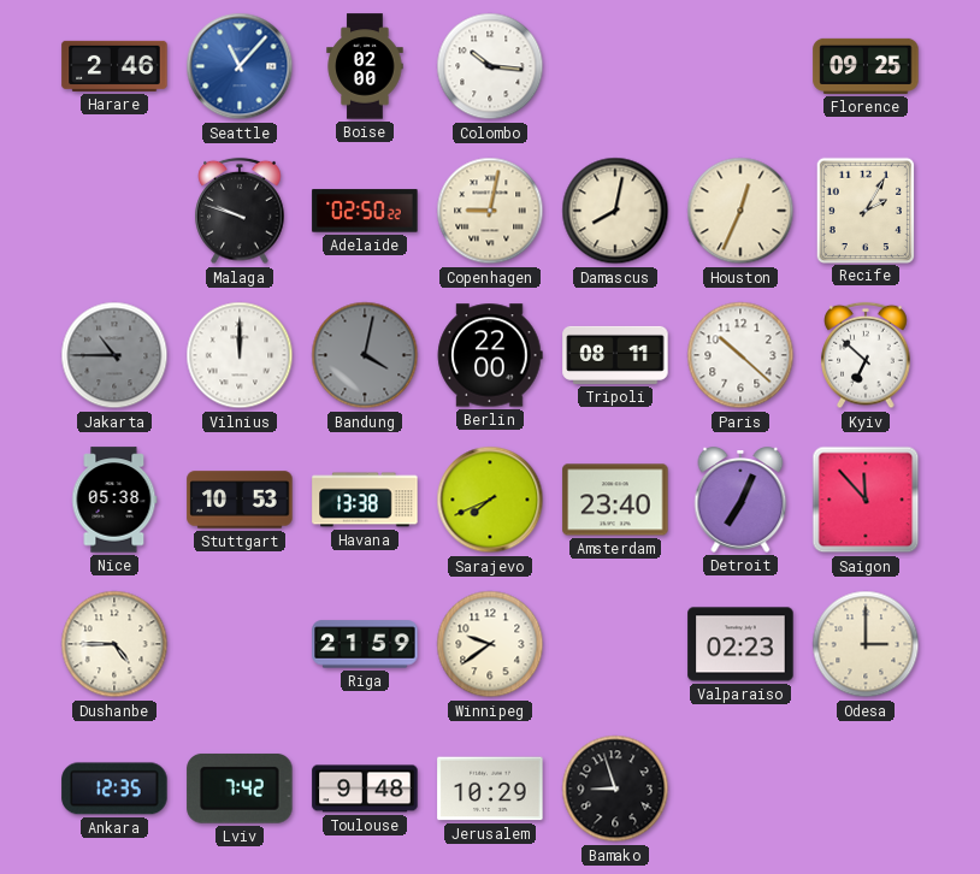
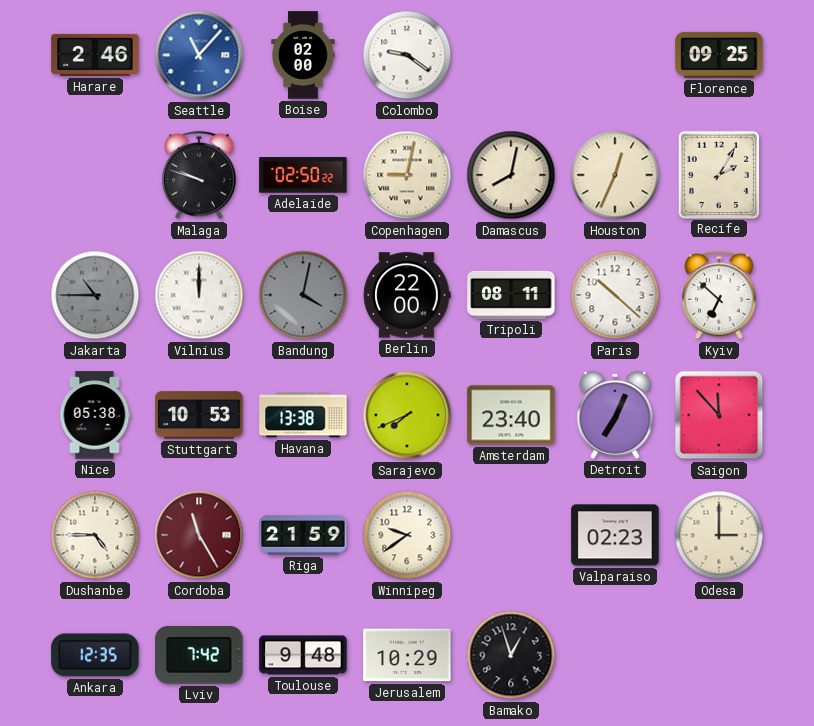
Colombo: 10:16 -> 9:21
Cordoba: none -> 11:25
Bamako: 8:57 -> 12:57
